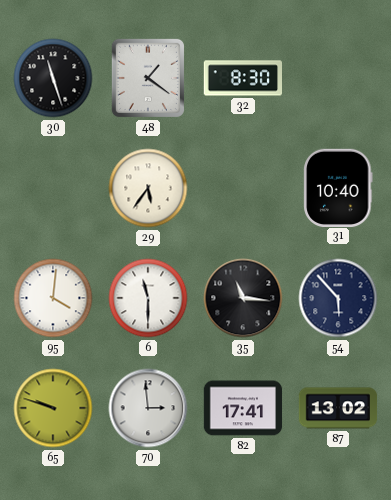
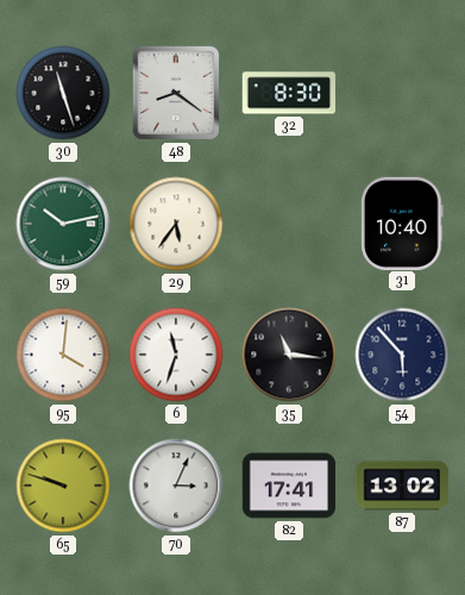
48: 1:21 -> 8:21
59: none -> 10:13
6: 11:30 -> 11:33
70: 2:59 -> 3:04
